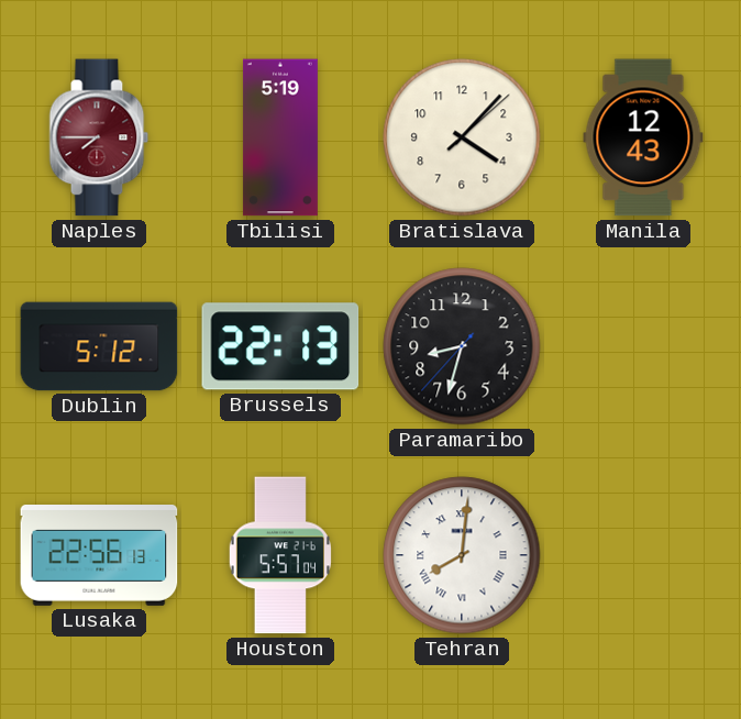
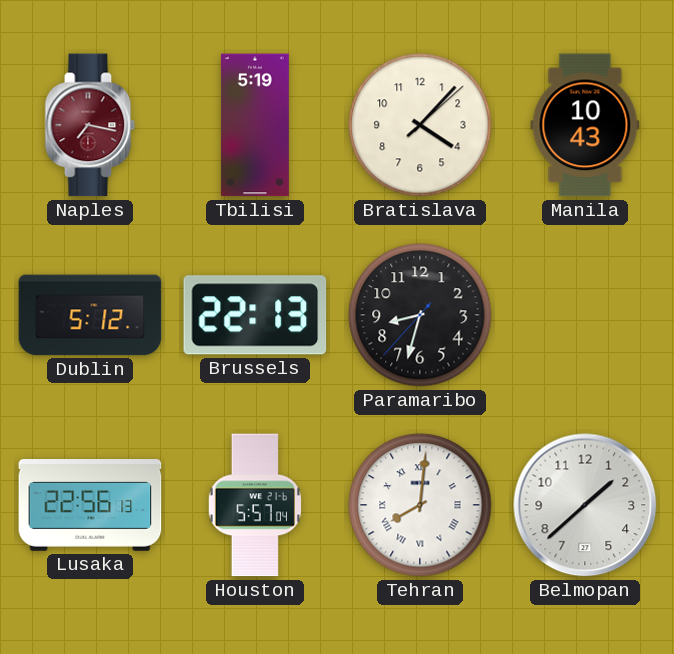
Naples: 7:45 -> 7:17
Manila: 12:43 -> 10:43
Belmopan: none -> 1:38
